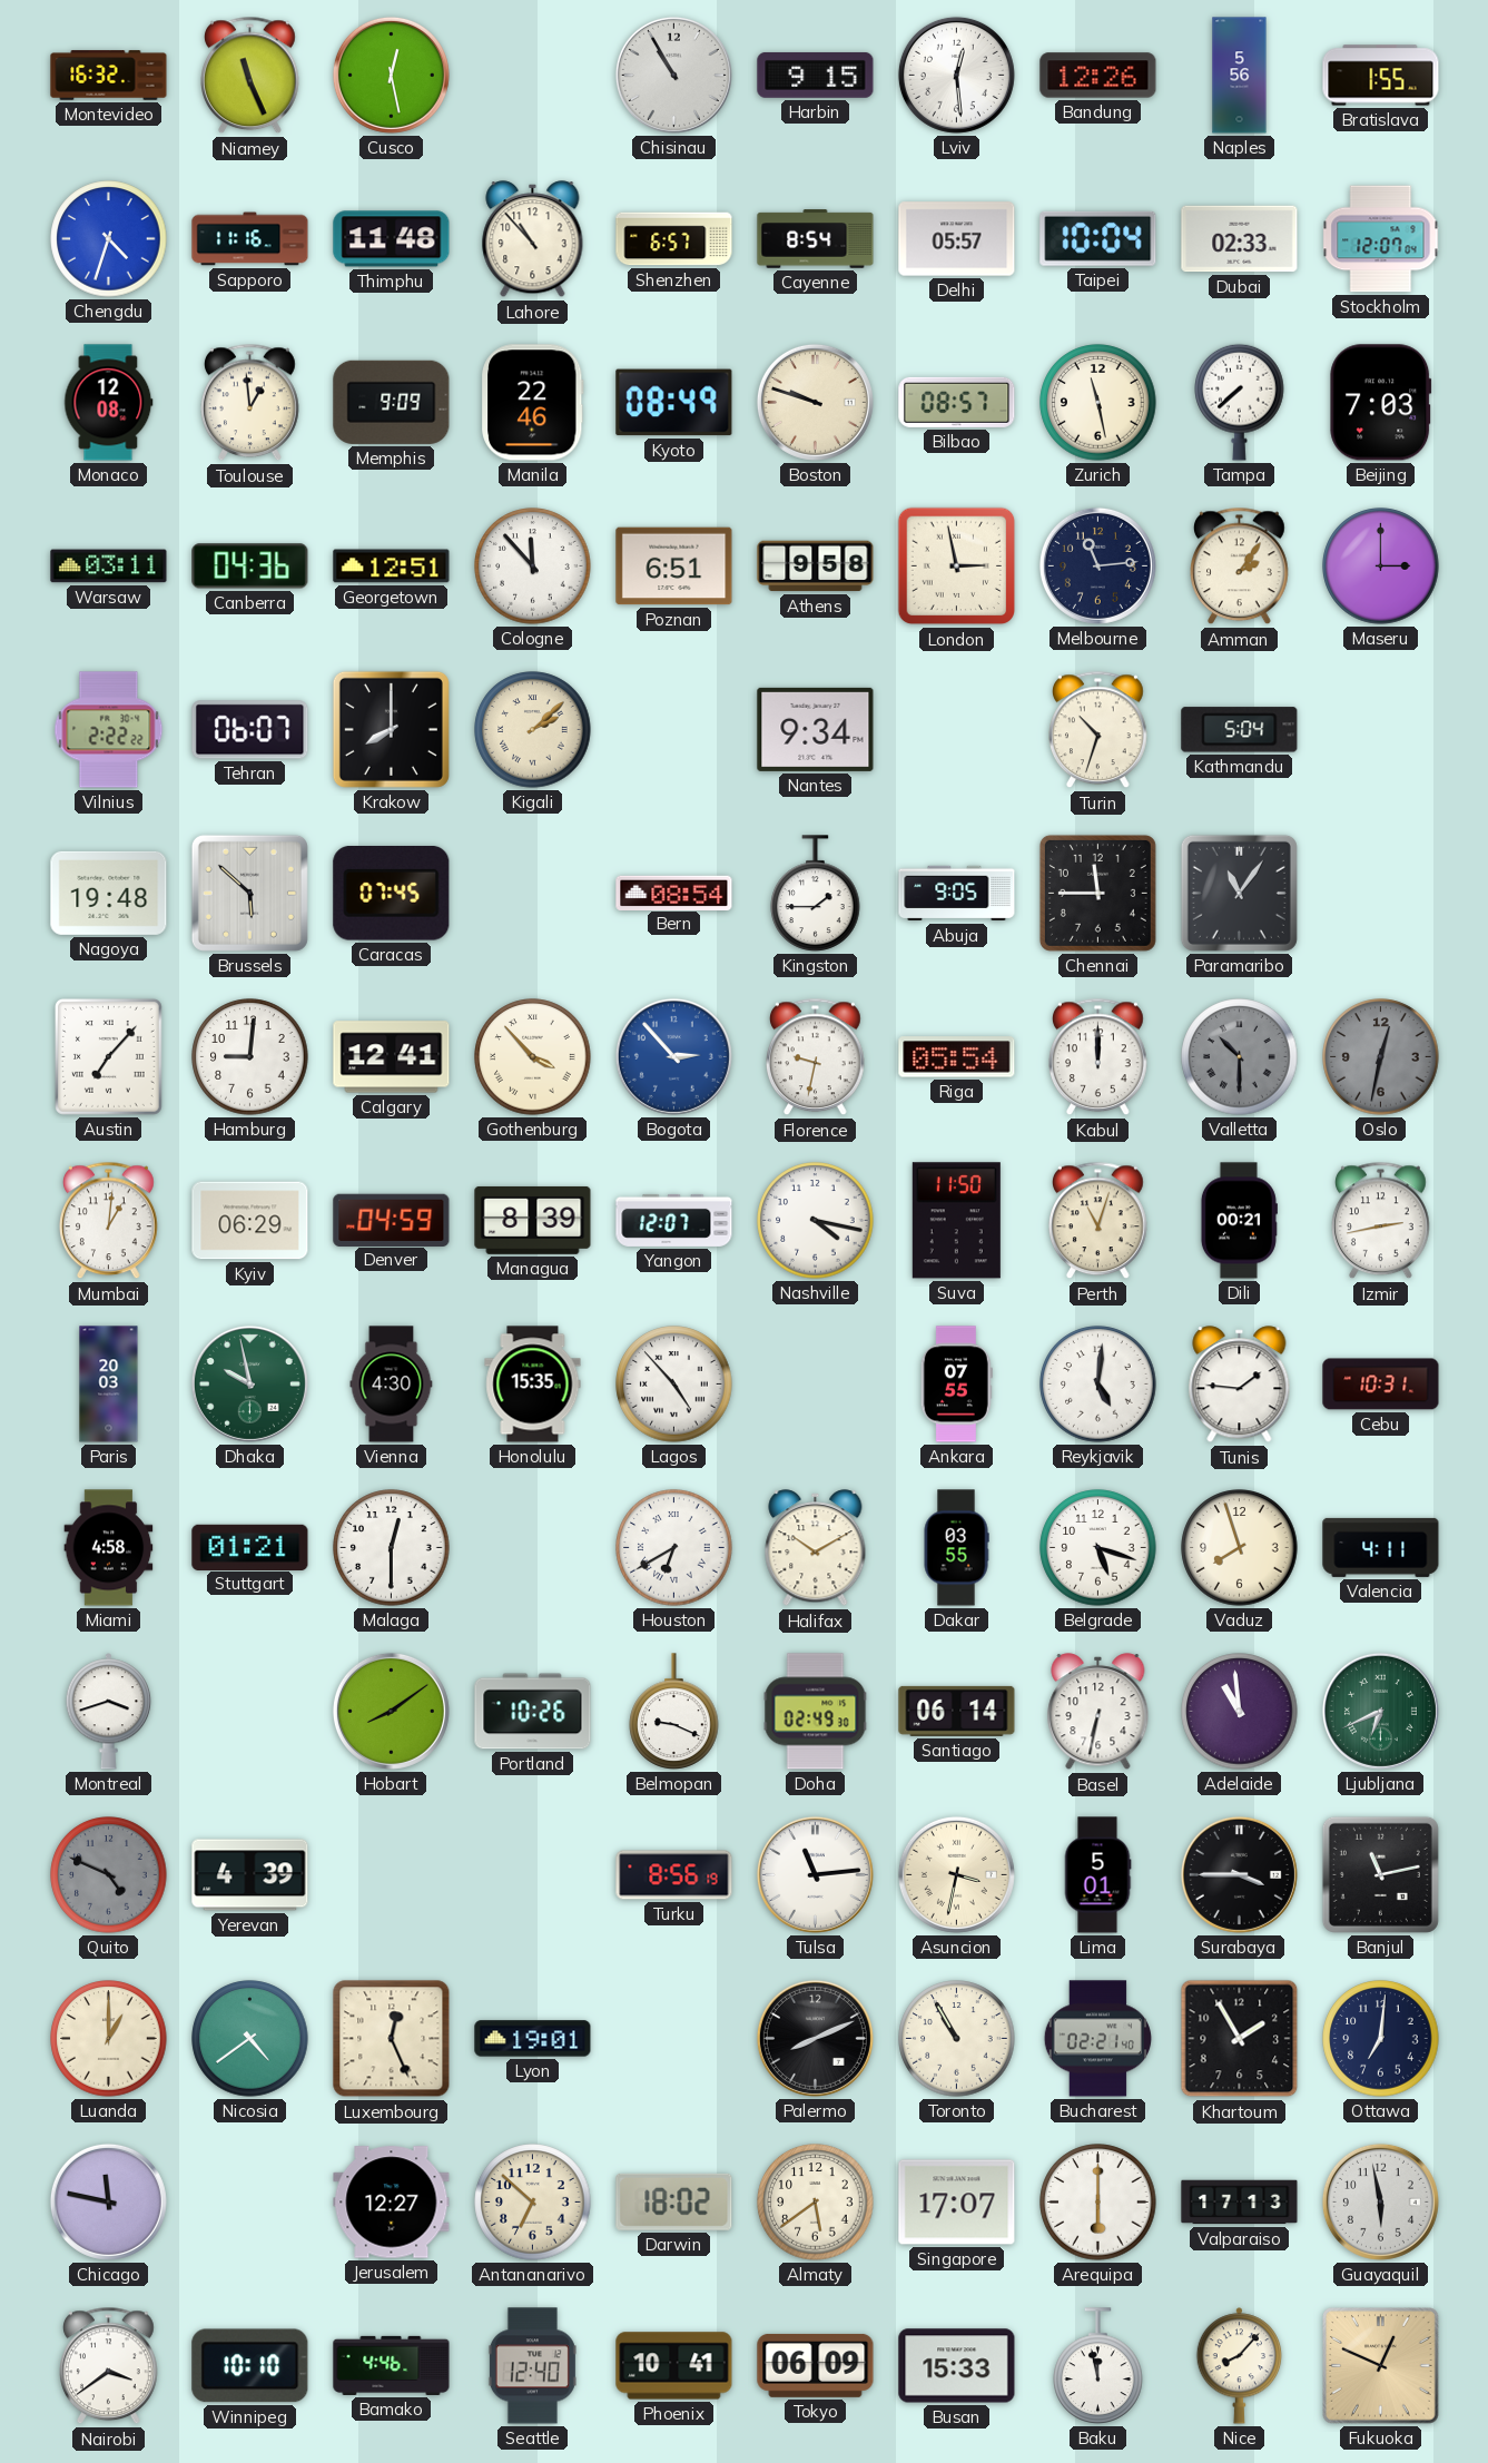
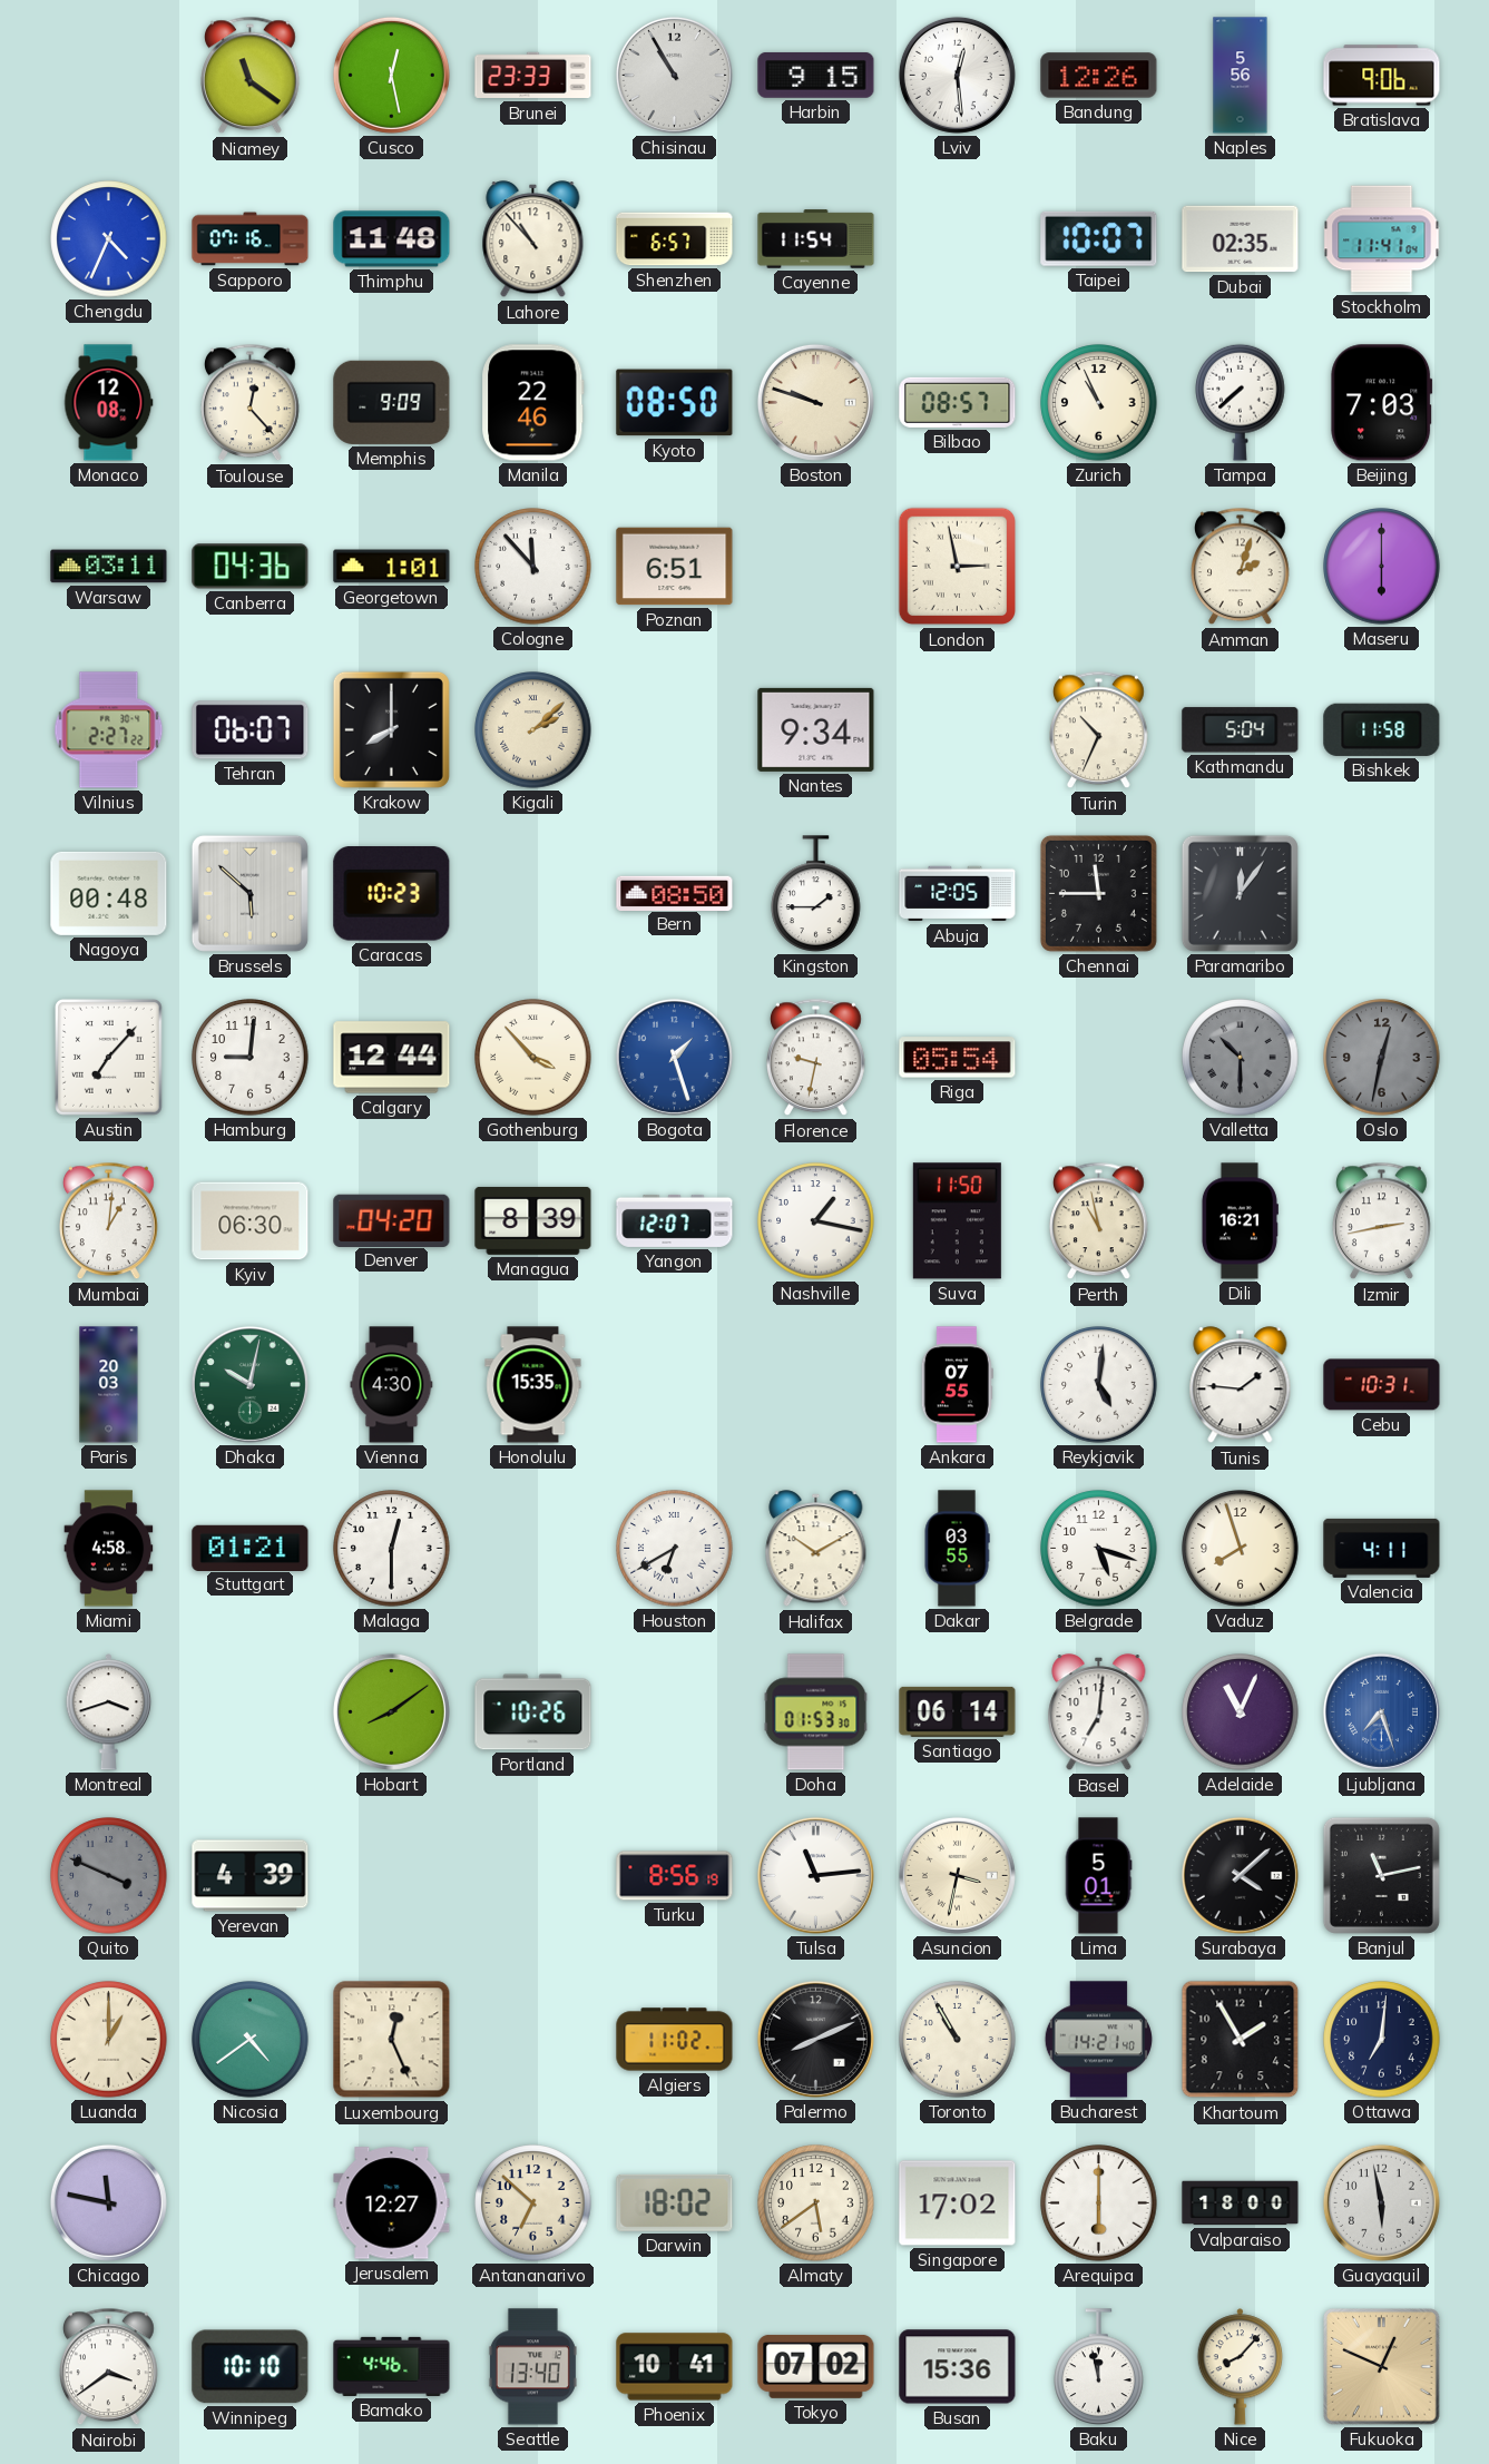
Montevideo: 16:32 -> none
Niamey: 11:26 -> 11:21
Brunei: none -> 23:33
Bratislava: 1:55 -> 9:06
Chengdu: 4:33 -> 4:34
Sapporo: 11:16 -> 07:16
Cayenne: 8:54 -> 11:54
Delhi: 05:57 -> none
Taipei: 10:04 -> 10:07
Dubai: 02:33 -> 02:35
Stockholm: 12:07 -> 11:41
Toulouse: 12:59 -> 12:23
Kyoto: 08:49 -> 08:50
Zurich: 11:28 -> 10:56
Georgetown: 12:51 -> 1:01
Athens: 9:58 -> none
Melbourne: 11:14 -> none
Amman: 2:06 -> 2:03
Maseru: 3:00 -> 6:00
Vilnius: 2:22 -> 2:27
Turin: 10:33 -> 10:34
Bishkek: none -> 11:58
Nagoya: 19:48 -> 00:48
Caracas: 07:45 -> 10:23
Bern: 08:54 -> 08:50
Abuja: 9:05 -> 12:05
Paramaribo: 11:06 -> 12:06
Calgary: 12:41 -> 12:44
Bogota: 2:53 -> 1:27
Kabul: 12:00 -> none
Kyiv: 06:29 -> 06:30
Denver: 04:59 -> 04:20
Nashville: 4:17 -> 1:17
Perth: 11:03 -> 10:58
Dili: 00:21 -> 16:21
Dhaka: 9:58 -> 10:02
Lagos: 4:53 -> none
Belmopan: 9:19 -> none
Doha: 02:49 -> 01:53
Basel: 6:32 -> 7:01
Adelaide: 10:59 -> 11:04
Ljubljana: 6:41 -> 7:27
Ljubljana dial: green -> blue
Quito: 4:49 -> 3:49
Surabaya: 3:45 -> 4:08
Lyon: 19:01 -> none
Algiers: none -> 11:02
Bucharest: 02:21 -> 14:21
Singapore: 17:07 -> 17:02
Valparaiso: 17:13 -> 18:00
Seattle: 12:40 -> 13:40
Tokyo: 06:09 -> 07:02
Busan: 15:33 -> 15:36
